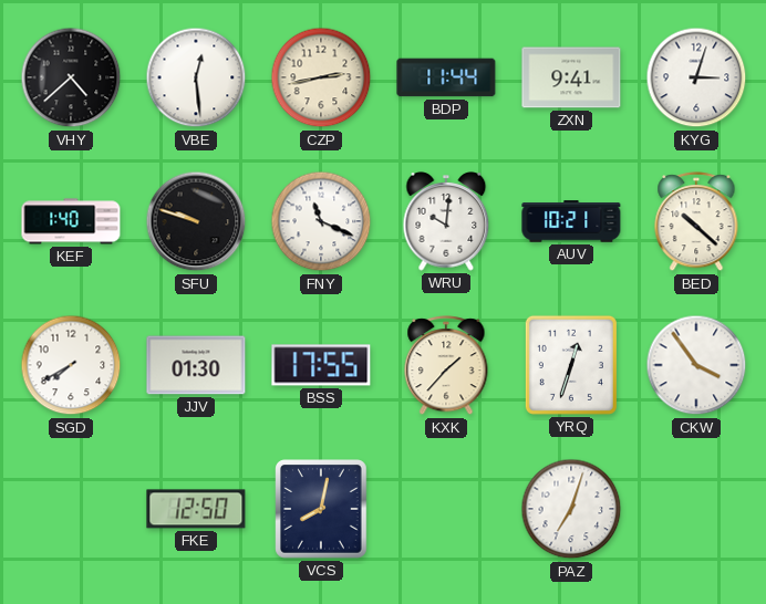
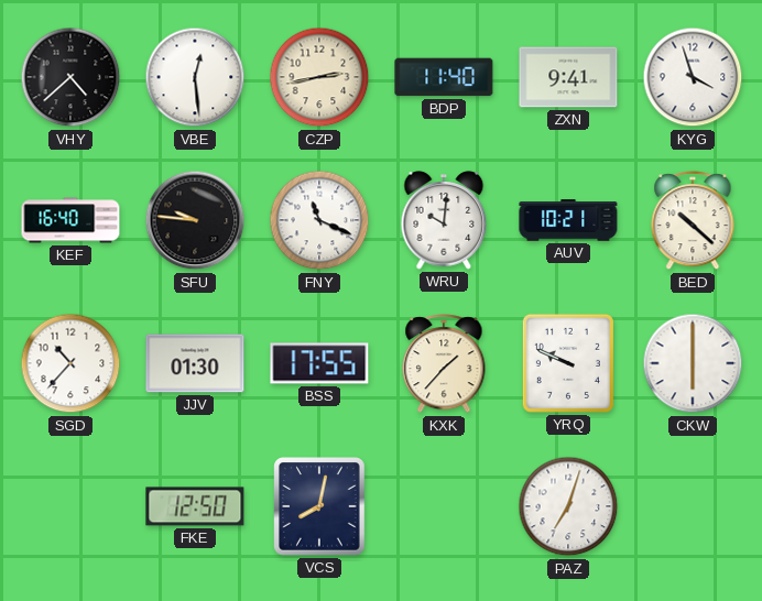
BDP: 11:44 -> 11:40
KYG: 3:03 -> 3:57
KEF: 1:40 -> 16:40
SFU: 9:48 -> 9:46
SGD: 7:40 -> 10:37
YRQ: 12:33 -> 9:49
CKW: 3:54 -> 6:00
